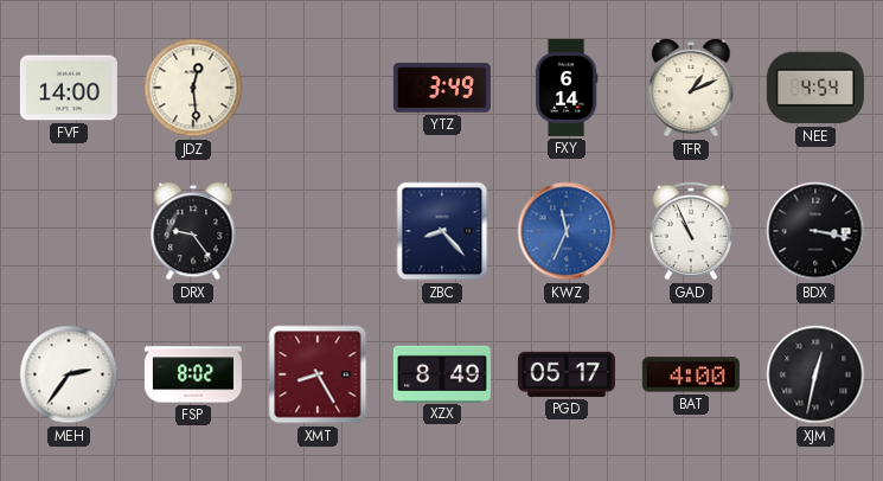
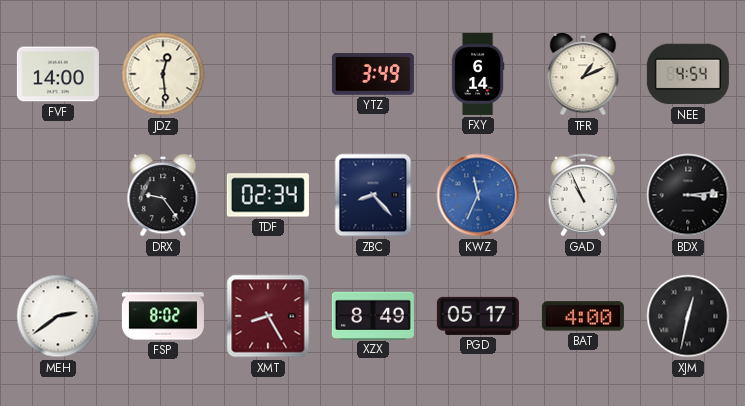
TDF: none -> 02:34
BDX: 3:17 -> 3:14
MEH: 2:36 -> 2:39
